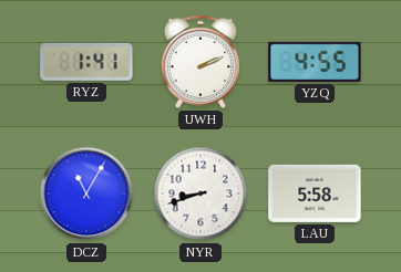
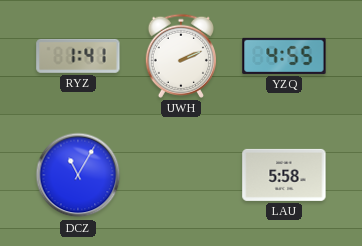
NYR: 8:42 -> none
